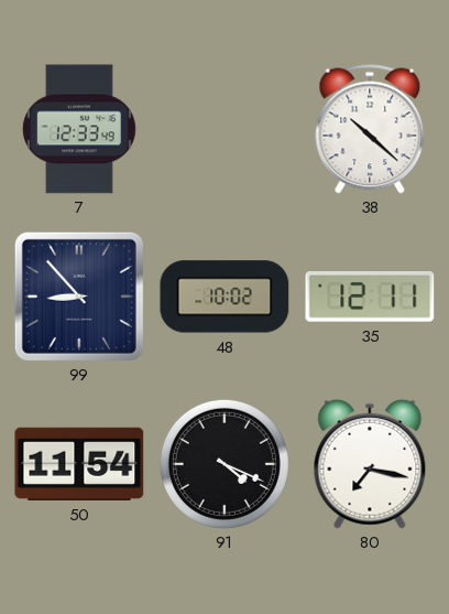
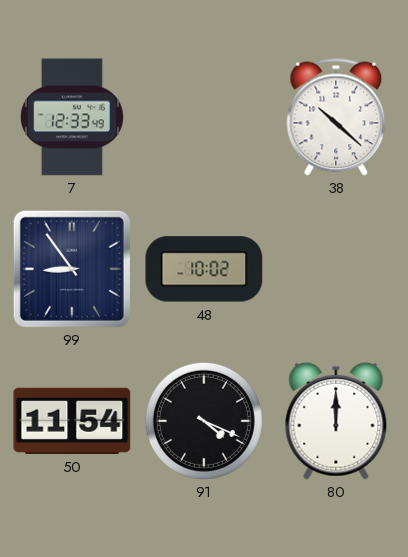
99: 8:53 -> 8:54
35: 12:11 -> none
80: 7:17 -> 12:00
